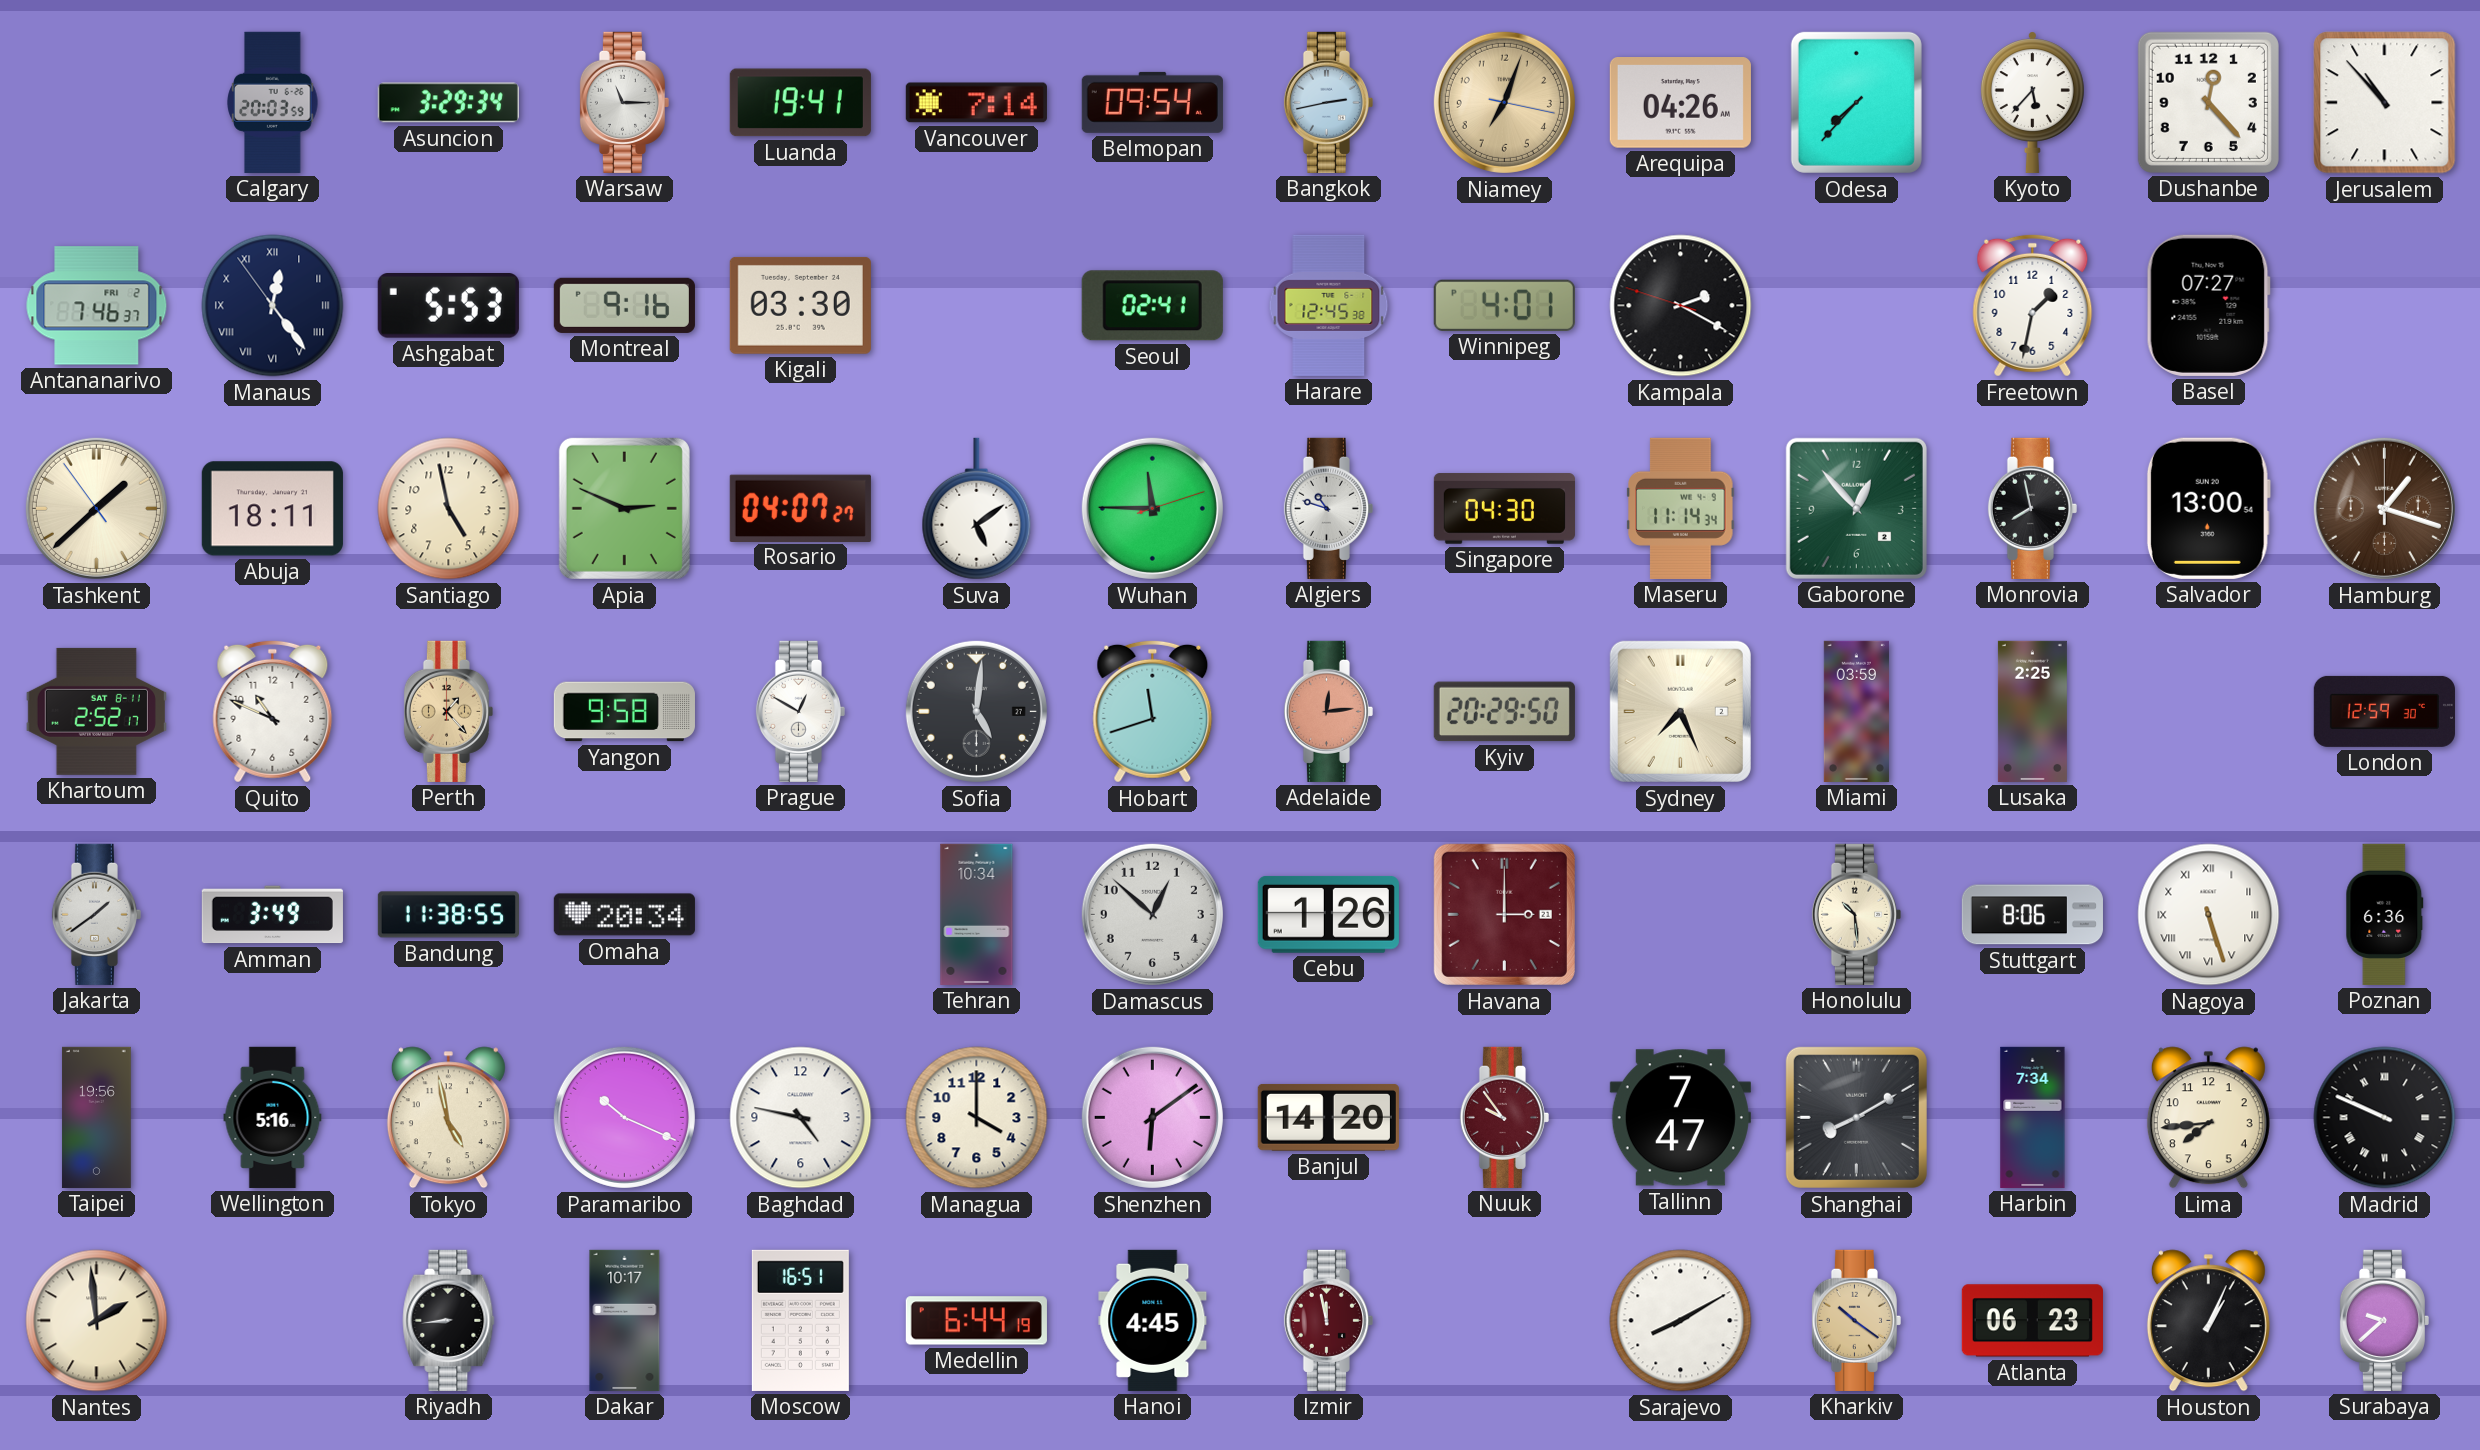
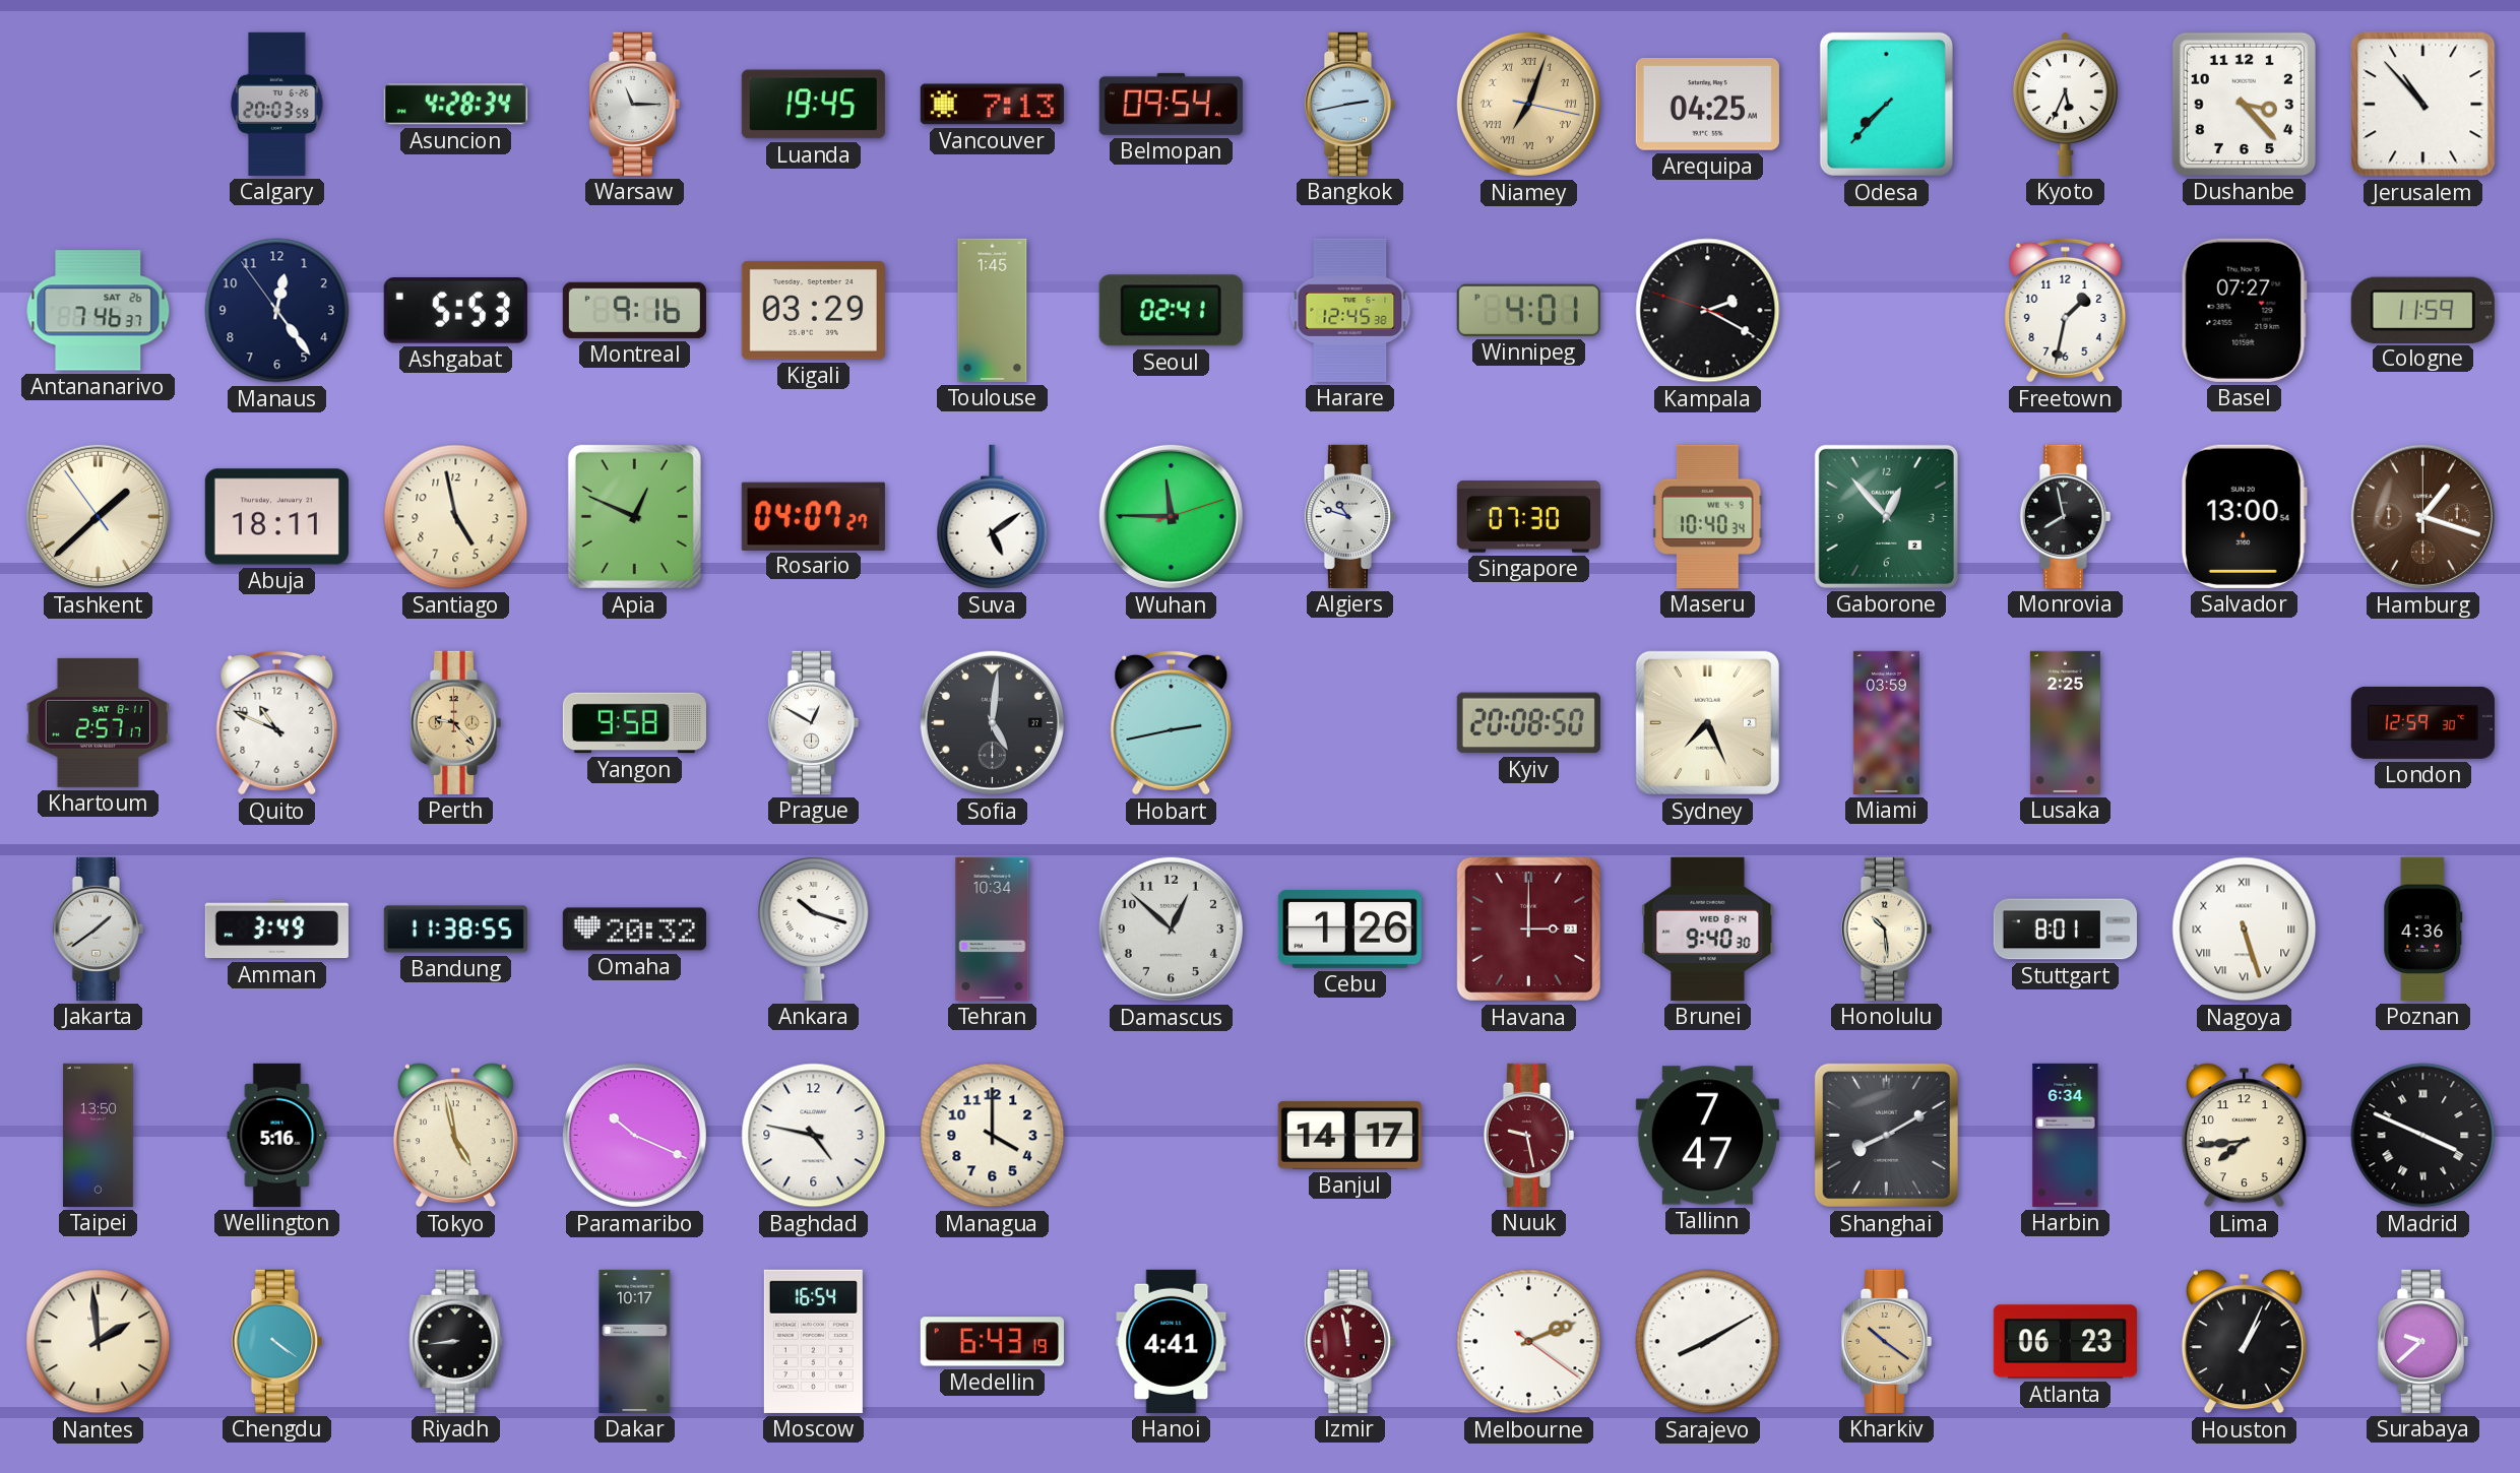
Asuncion: 3:29 -> 4:28
Luanda: 19:41 -> 19:45
Vancouver: 7:14 -> 7:13
Niamey numerals: Arabic -> Roman
Arequipa: 04:26 -> 04:25
Kyoto: 5:37 -> 5:34
Dushanbe: 12:23 -> 3:23
Antananarivo date: FRI 2 -> SAT 26
Manaus numerals: Roman -> Arabic
Kigali: 03:30 -> 03:29
Toulouse: none -> 1:45
Cologne: none -> 11:59
Apia: 2:49 -> 12:49
Singapore: 04:30 -> 07:30
Maseru: 11:14 -> 10:40
Khartoum: 2:52 -> 2:57
Perth: 1:23 -> 9:23
Hobart: 11:42 -> 2:43
Adelaide: 12:14 -> none
Kyiv: 20:29 -> 20:08
Omaha: 20:34 -> 20:32
Ankara: none -> 10:18
Brunei: none -> 9:40
Stuttgart: 8:06 -> 8:01
Poznan: 6:36 -> 4:36
Taipei: 19:56 -> 13:50
Shenzhen: 6:09 -> none
Banjul: 14:20 -> 14:17
Nuuk: 9:54 -> 9:28
Harbin: 7:34 -> 6:34
Madrid: 9:49 -> 3:49
Chengdu: none -> 4:21
Moscow: 16:51 -> 16:54
Medellin: 6:44 -> 6:43
Hanoi: 4:45 -> 4:41
Melbourne: none -> 2:11
